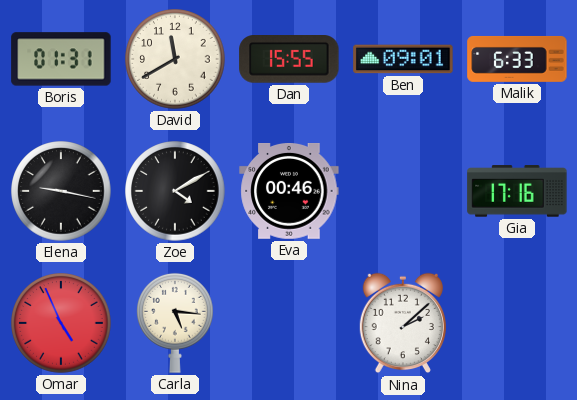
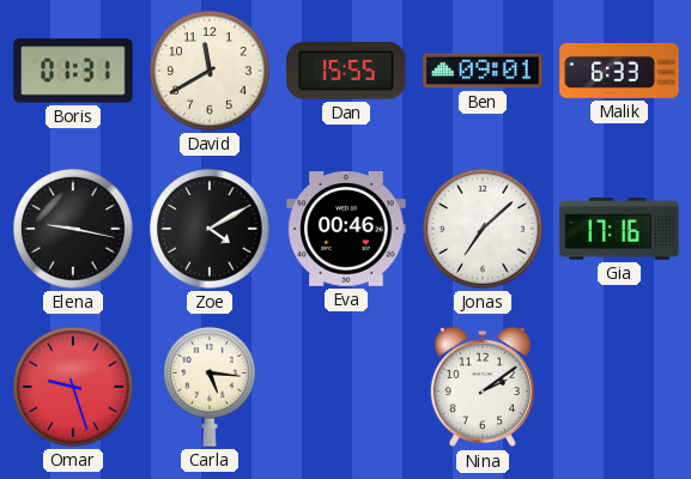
Jonas: none -> 7:08
Omar: 4:56 -> 9:27
Nina: 2:08 -> 2:09
